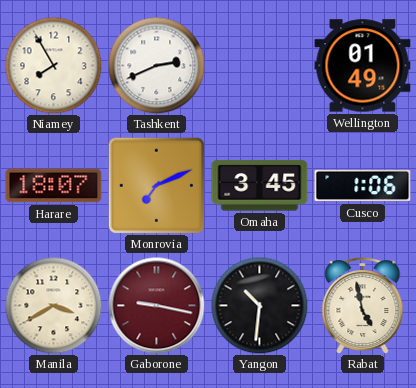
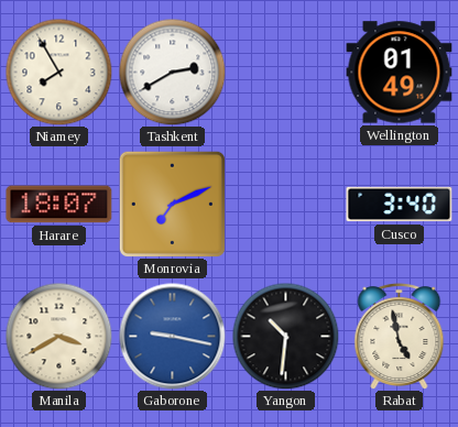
Tashkent: 2:41 -> 2:40
Omaha: 3:45 -> none
Cusco: 1:06 -> 3:40
Gaborone dial: burgundy -> blue
